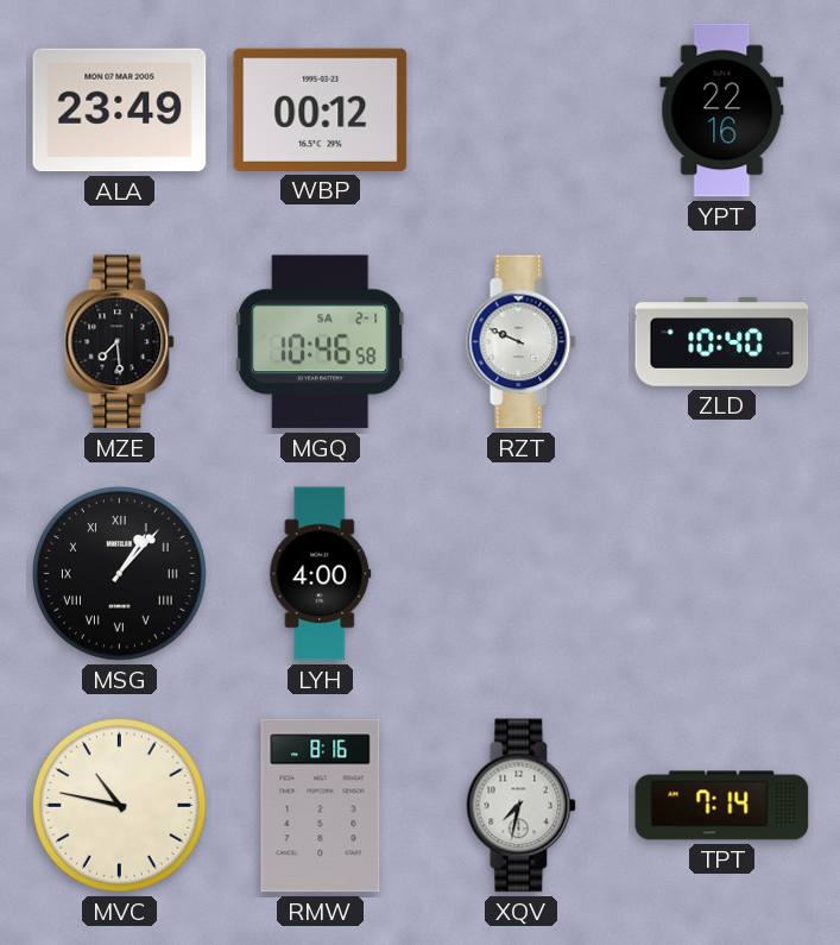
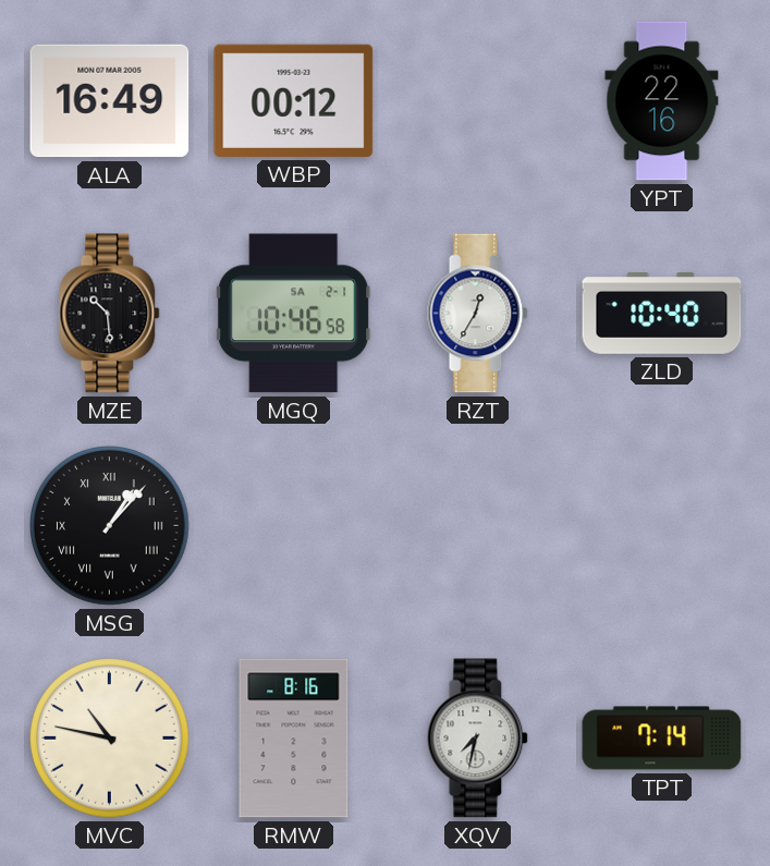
ALA: 23:49 -> 16:49
MZE: 7:29 -> 10:29
RZT: 9:49 -> 12:35
LYH: 4:00 -> none
